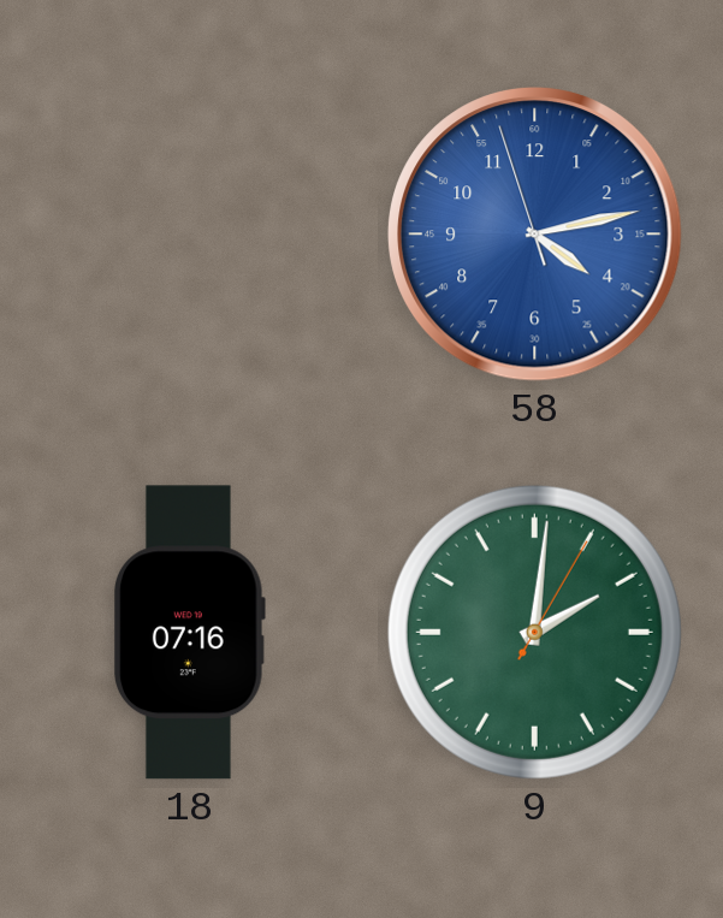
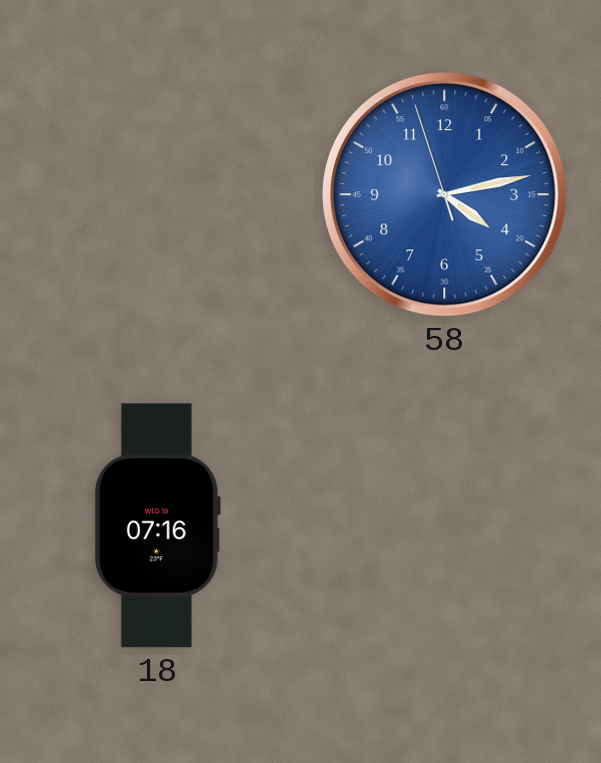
9: 2:01 -> none
